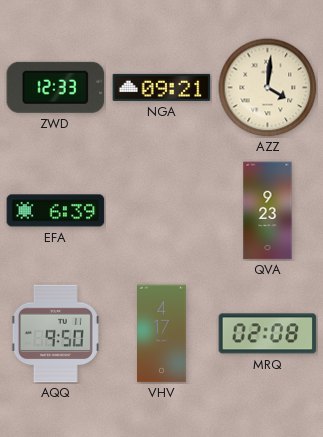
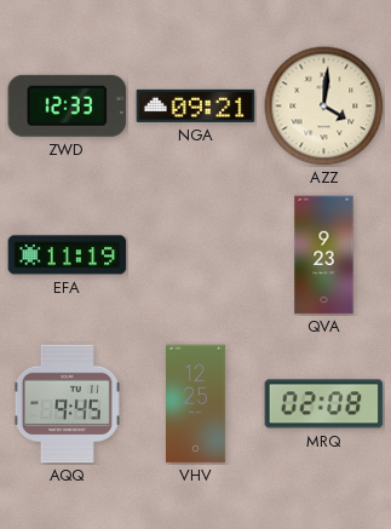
EFA: 6:39 -> 11:19
AQQ: 9:50 -> 9:45
VHV: 4:17 -> 12:25
